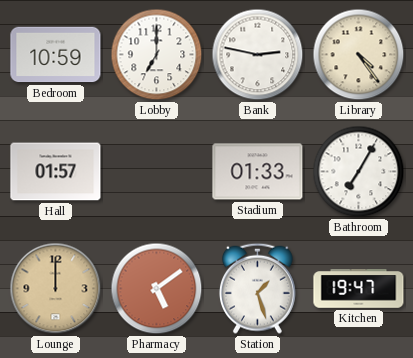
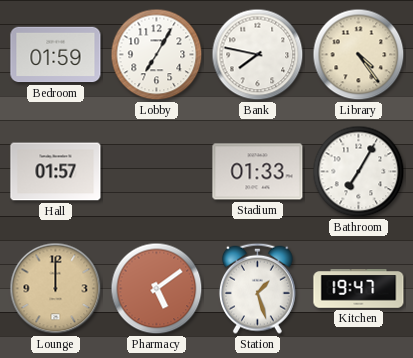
Bedroom: 10:59 -> 01:59
Lobby: 7:00 -> 7:05
Bank: 2:47 -> 7:47
